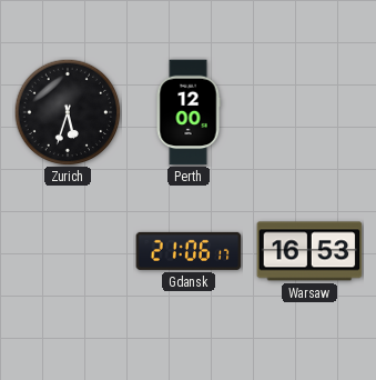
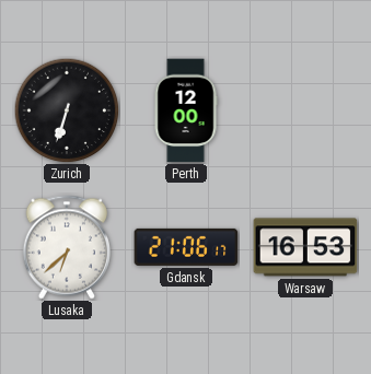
Zurich: 5:33 -> 6:33
Lusaka: none -> 6:38
